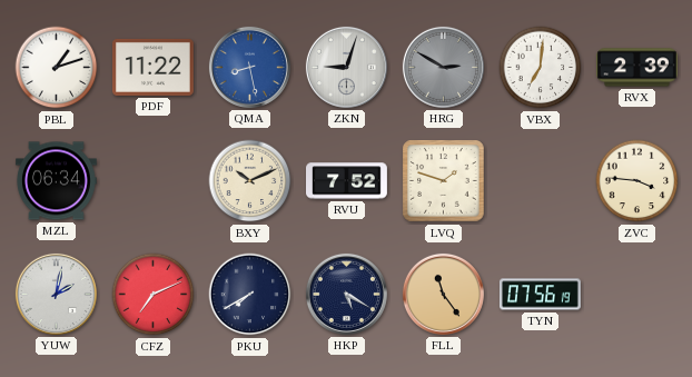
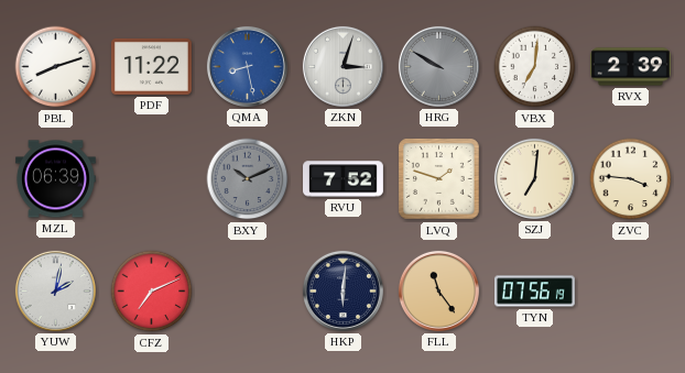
PBL: 1:12 -> 8:12
ZKN: 9:03 -> 3:03
HRG: 2:50 -> 9:50
MZL: 06:34 -> 06:39
BXY dial: cream -> grey
SZJ: none -> 7:01
PKU: 7:40 -> none
HKP: 5:20 -> 6:01
